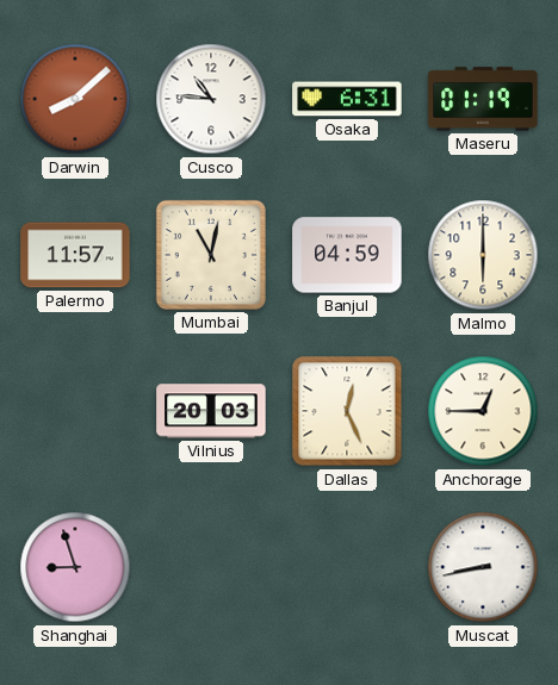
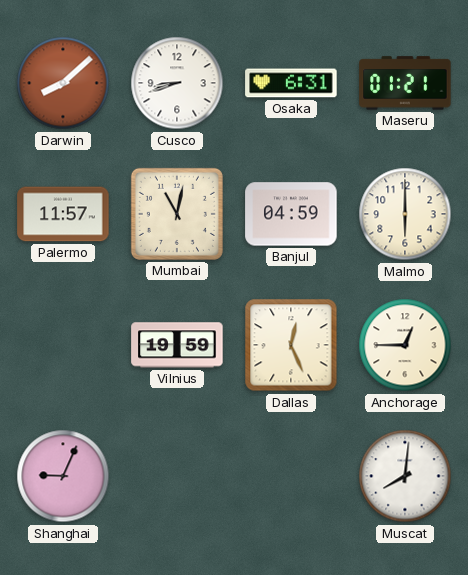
Cusco: 10:46 -> 8:42
Maseru: 01:19 -> 01:21
Vilnius: 20:03 -> 19:59
Shanghai: 8:57 -> 9:04
Muscat: 8:43 -> 8:01
